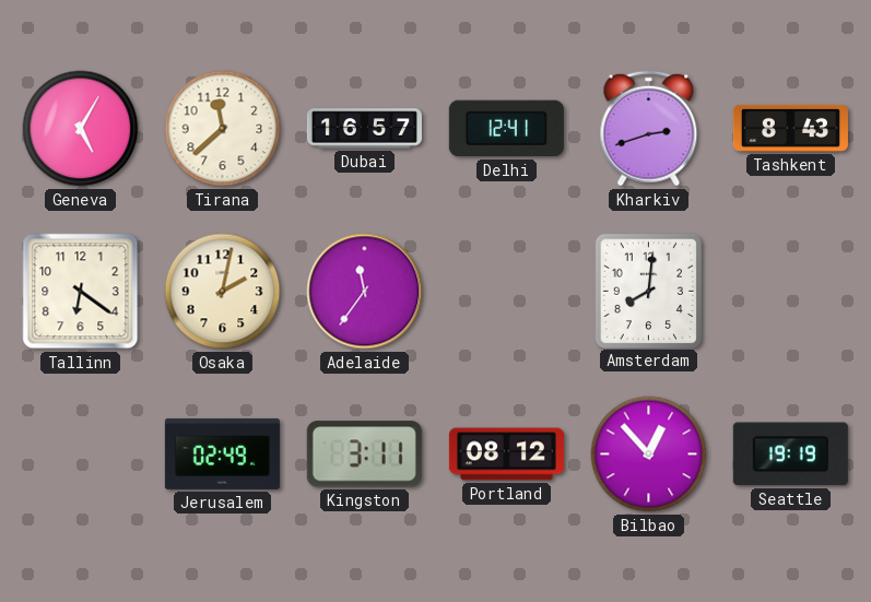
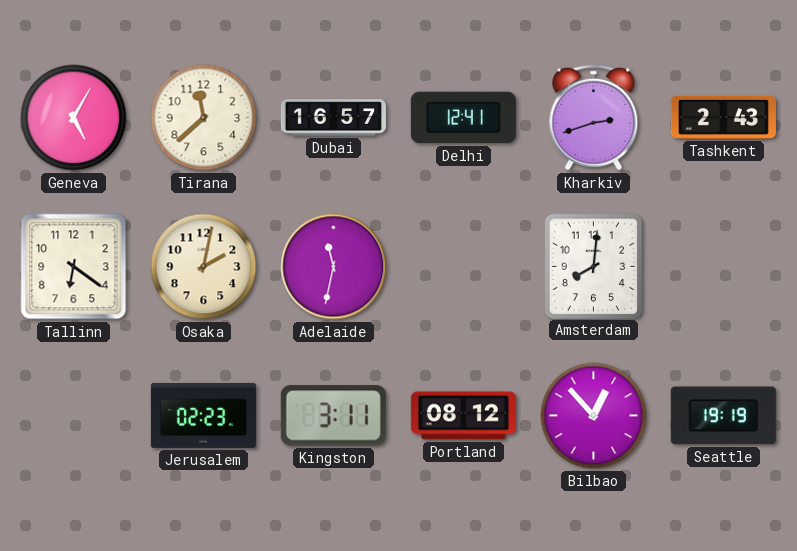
Tashkent: 8:43 -> 2:43
Adelaide: 11:36 -> 11:32
Jerusalem: 02:49 -> 02:23
